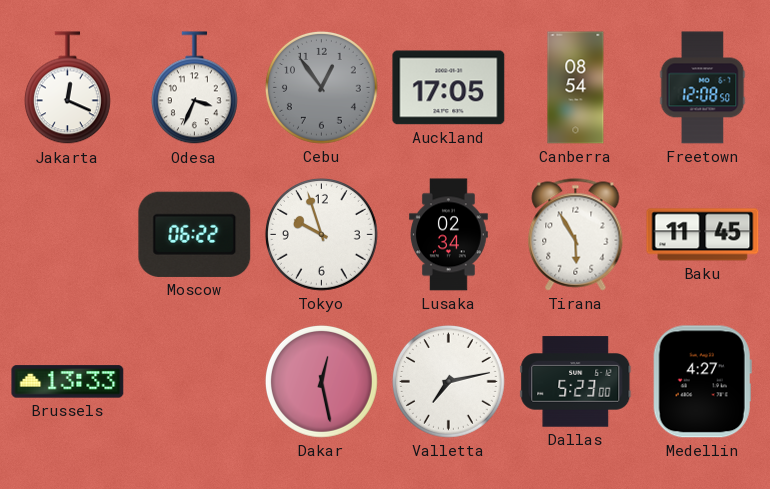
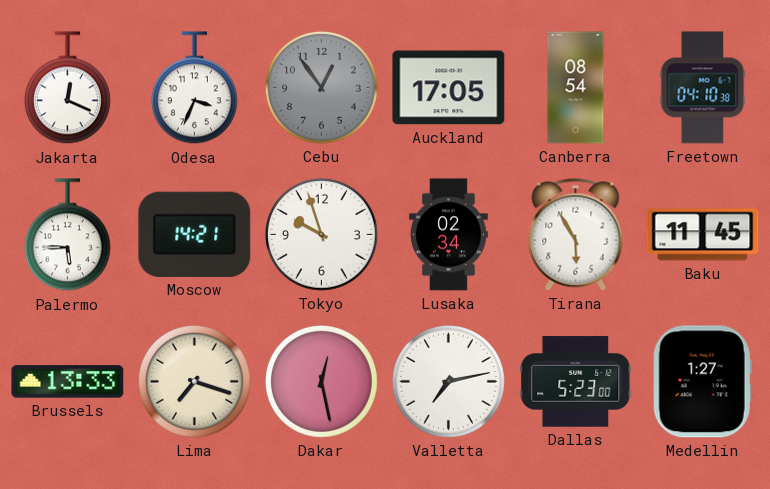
Freetown: 12:08 -> 04:10
Palermo: none -> 5:45
Moscow: 06:22 -> 14:21
Lima: none -> 7:18
Medellin: 4:27 -> 1:27
